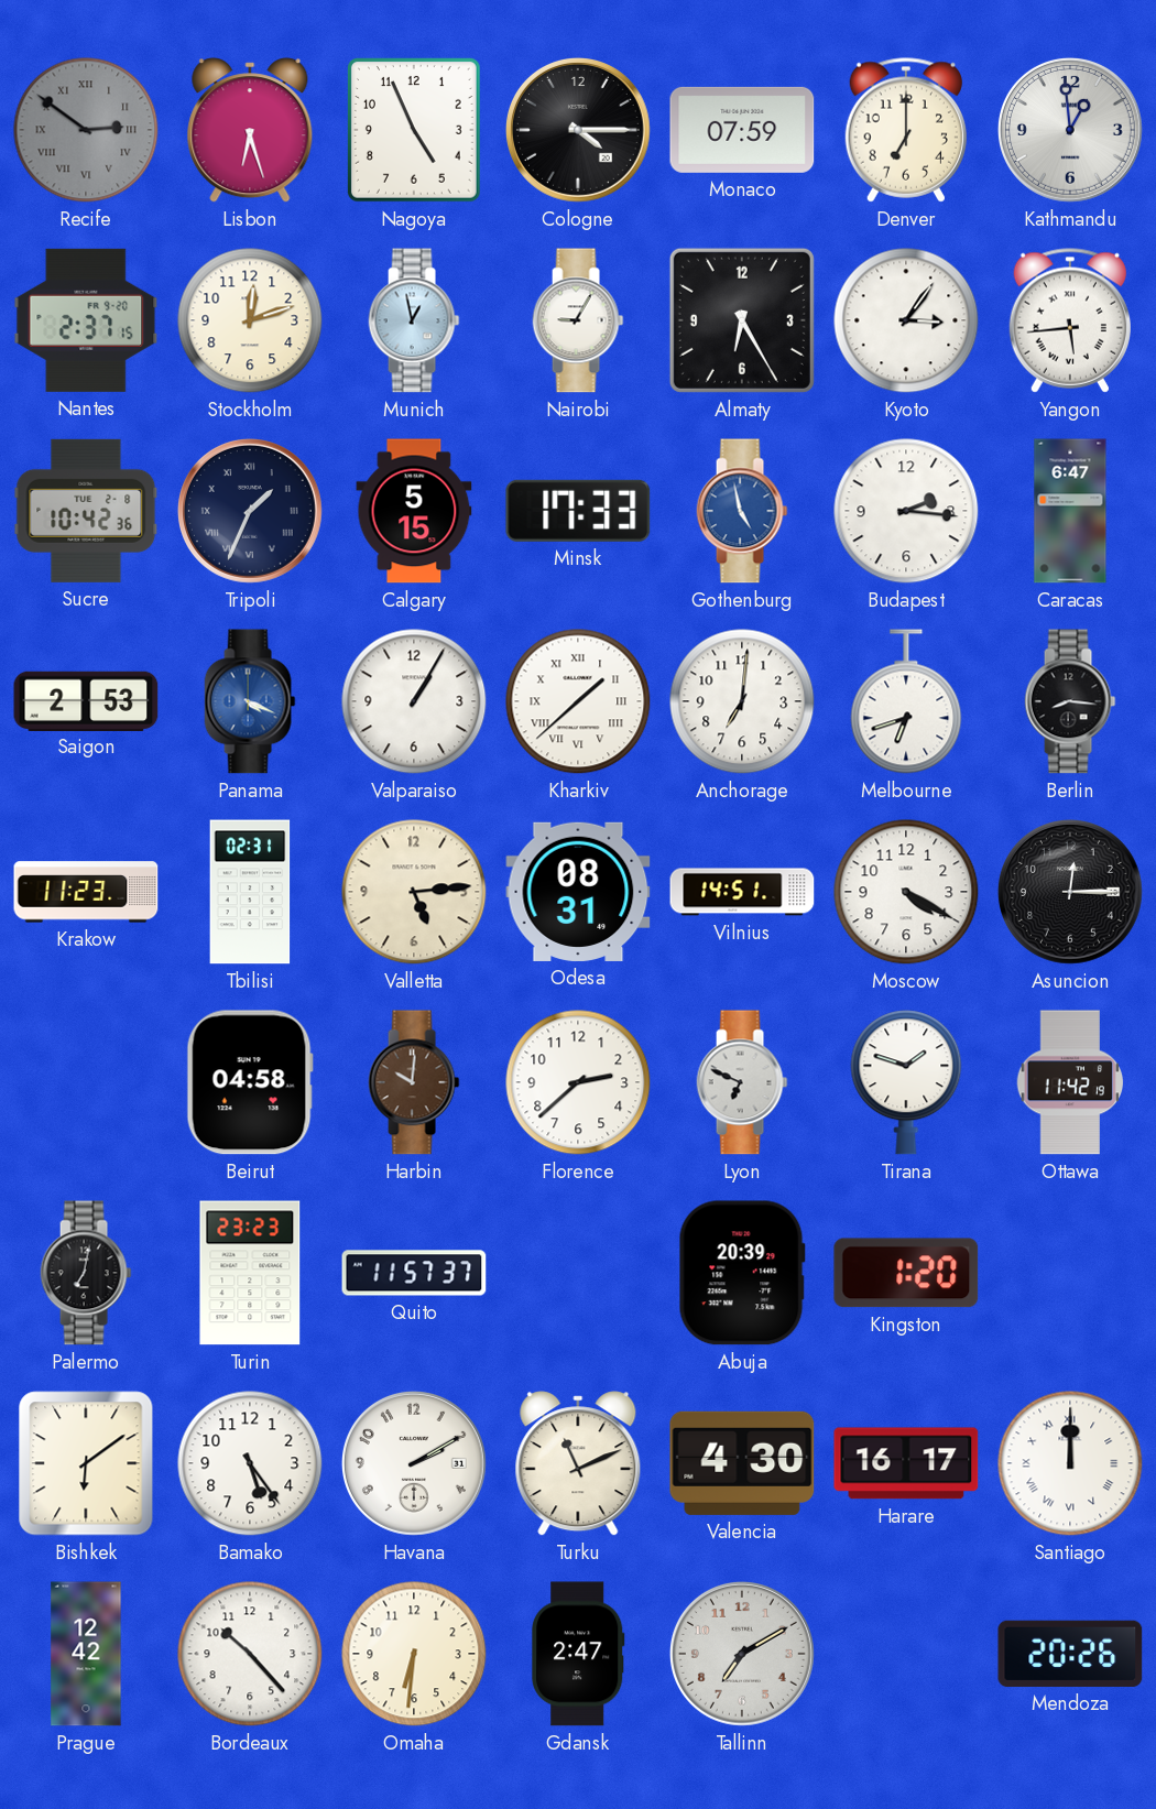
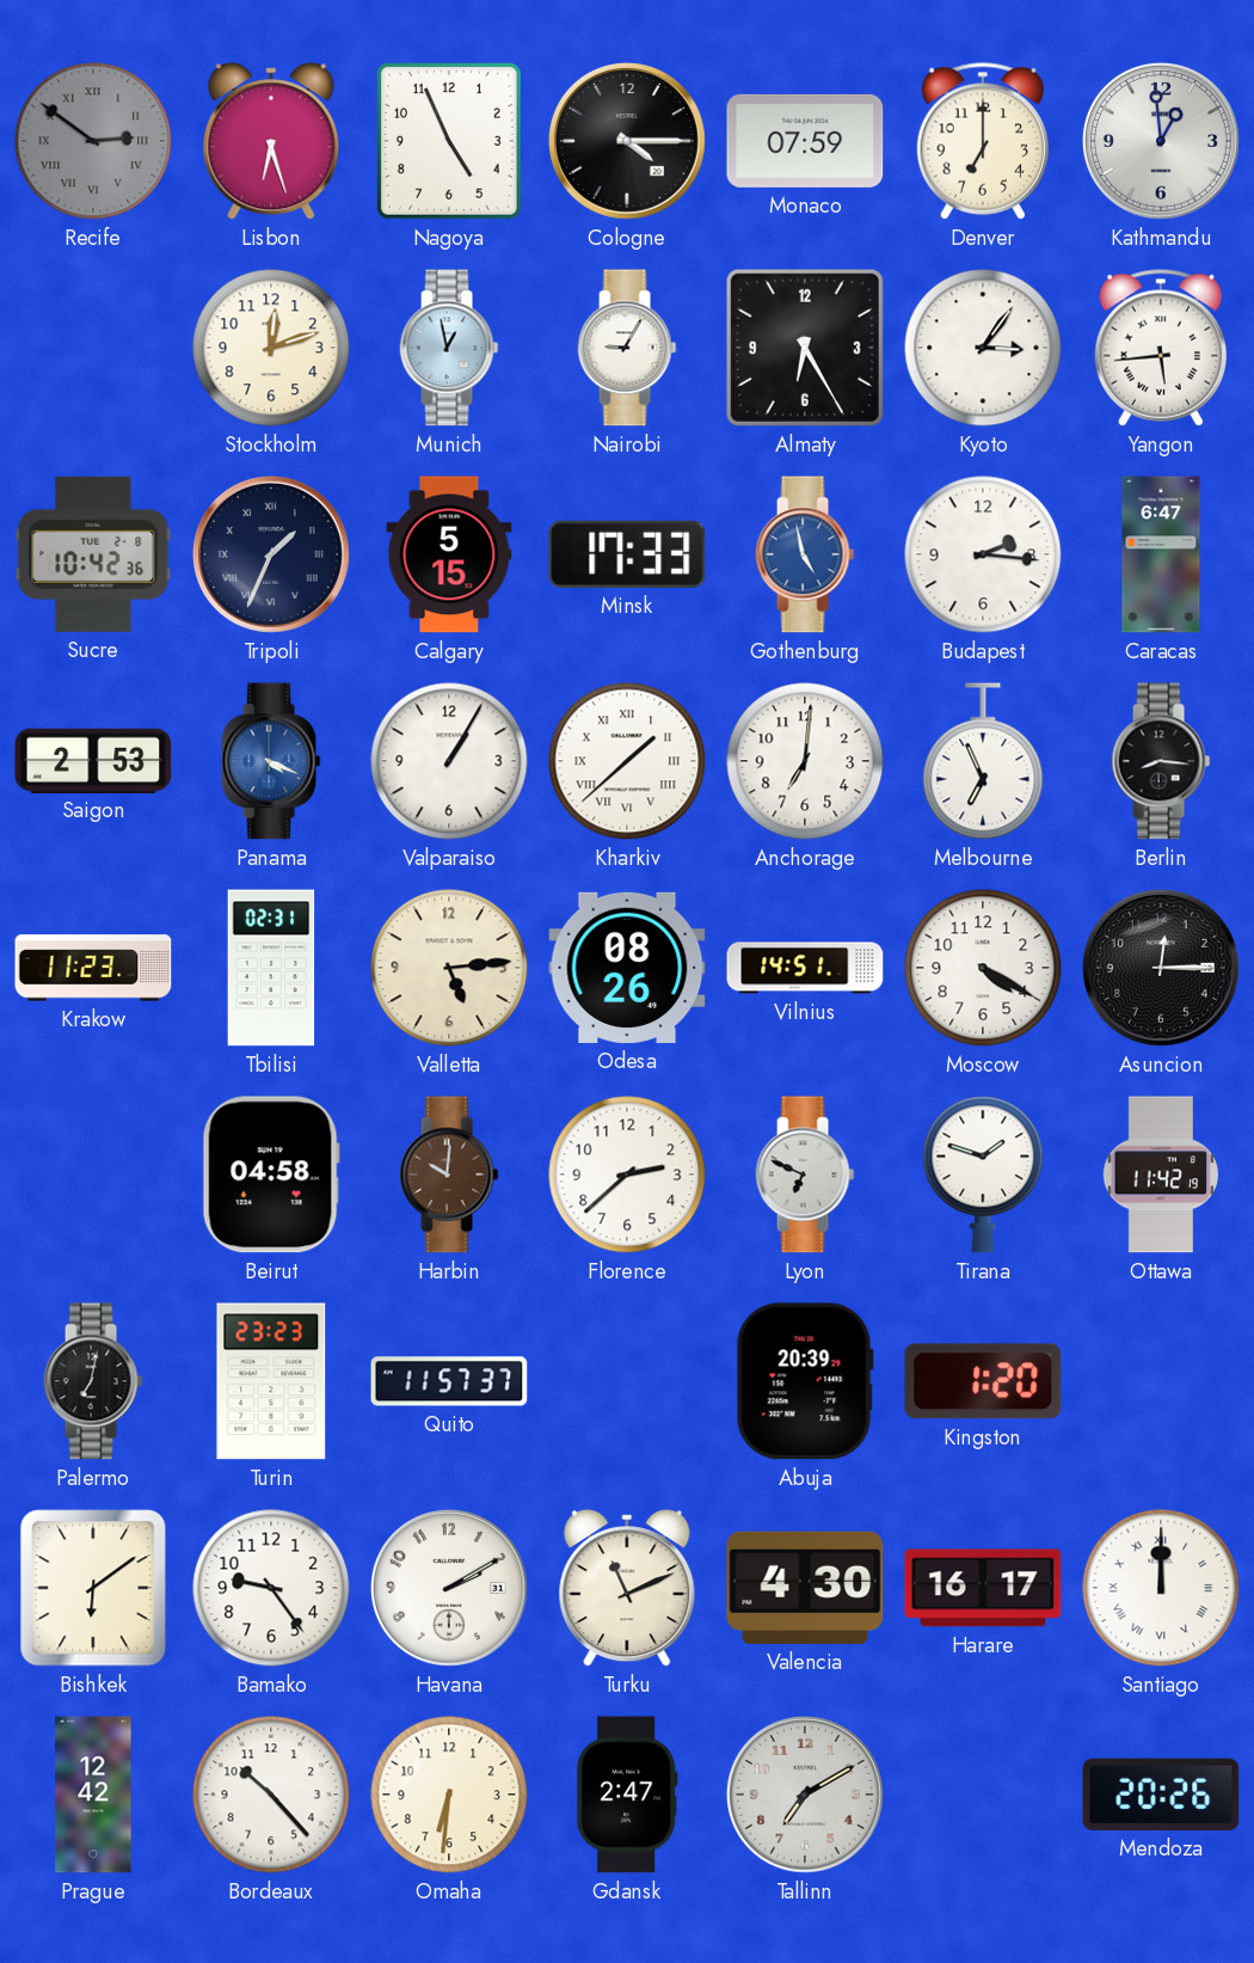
Nantes: 2:37 -> none
Melbourne: 6:42 -> 6:56
Odesa: 08:31 -> 08:26
Bamako: 5:24 -> 9:24
